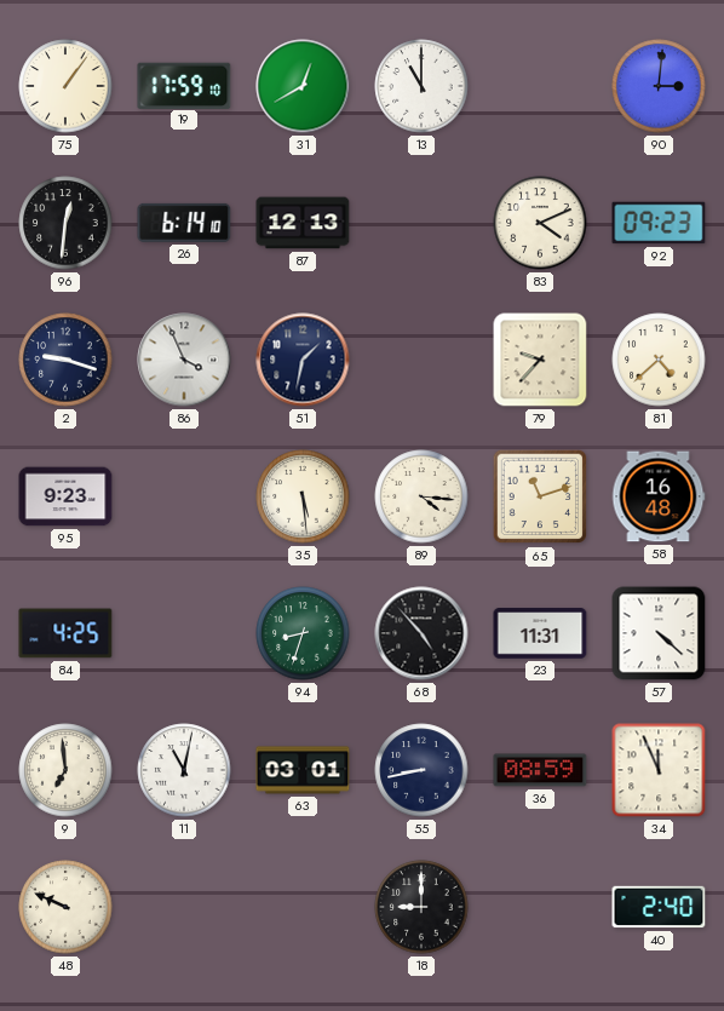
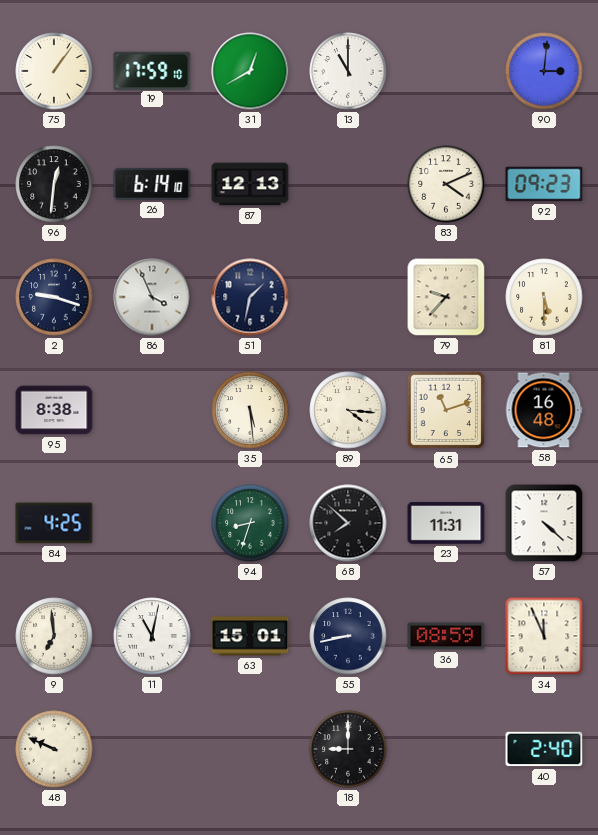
81: 4:38 -> 5:30
95: 9:23 -> 8:38
68: 4:53 -> 7:52
63: 03:01 -> 15:01
